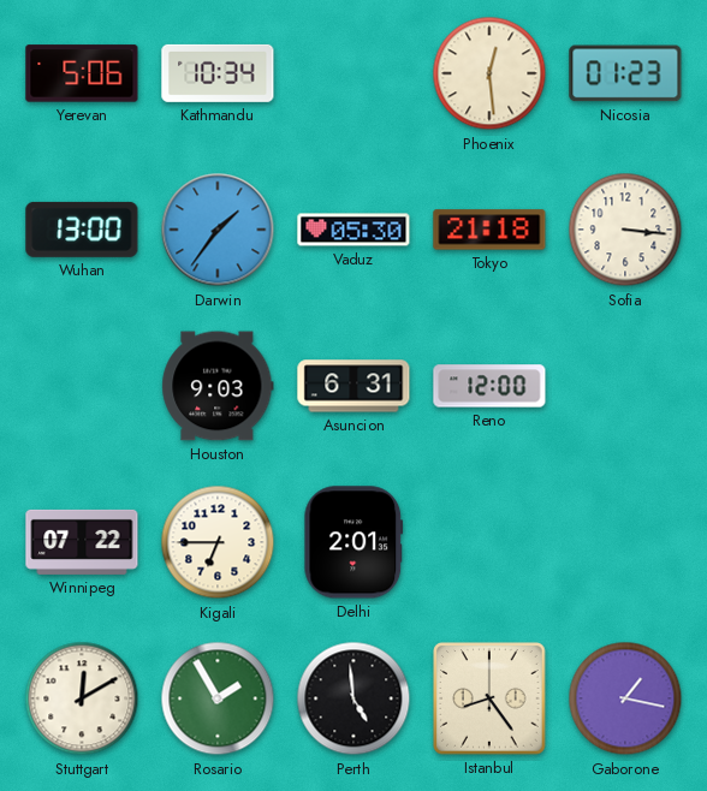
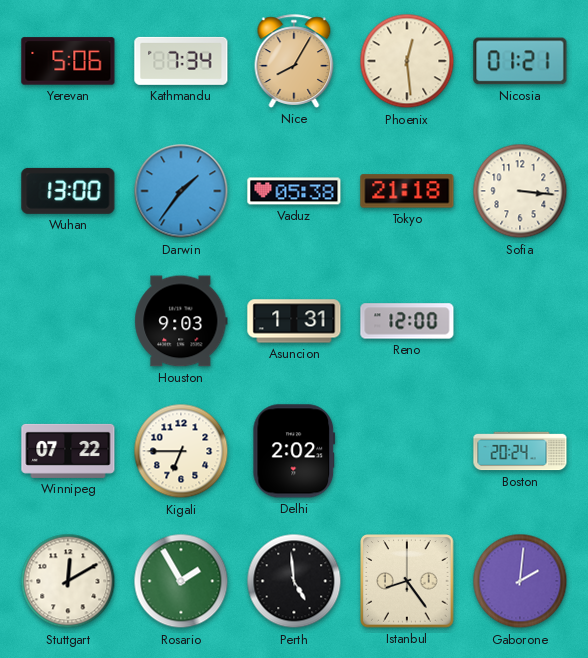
Kathmandu: 10:34 -> 7:34
Nice: none -> 8:05
Nicosia: 01:23 -> 01:21
Vaduz: 05:30 -> 05:38
Asuncion: 6:31 -> 1:31
Delhi: 2:01 -> 2:02
Boston: none -> 20:24
Gaborone: 1:17 -> 2:01
